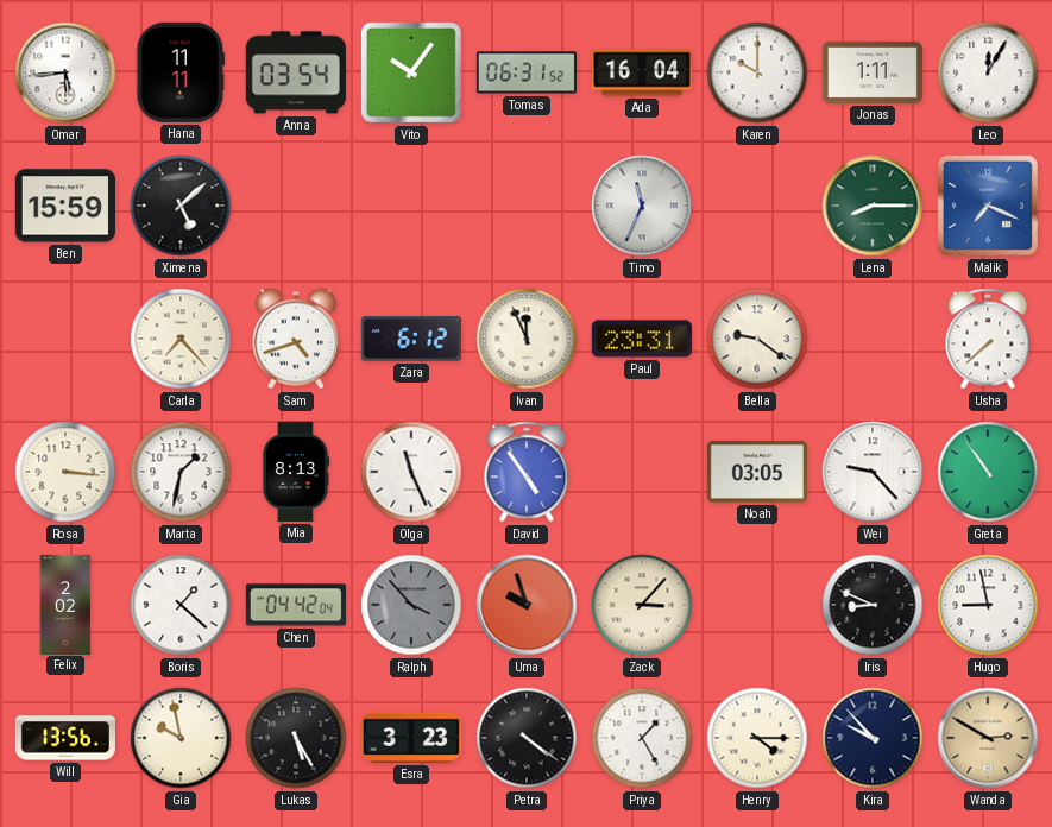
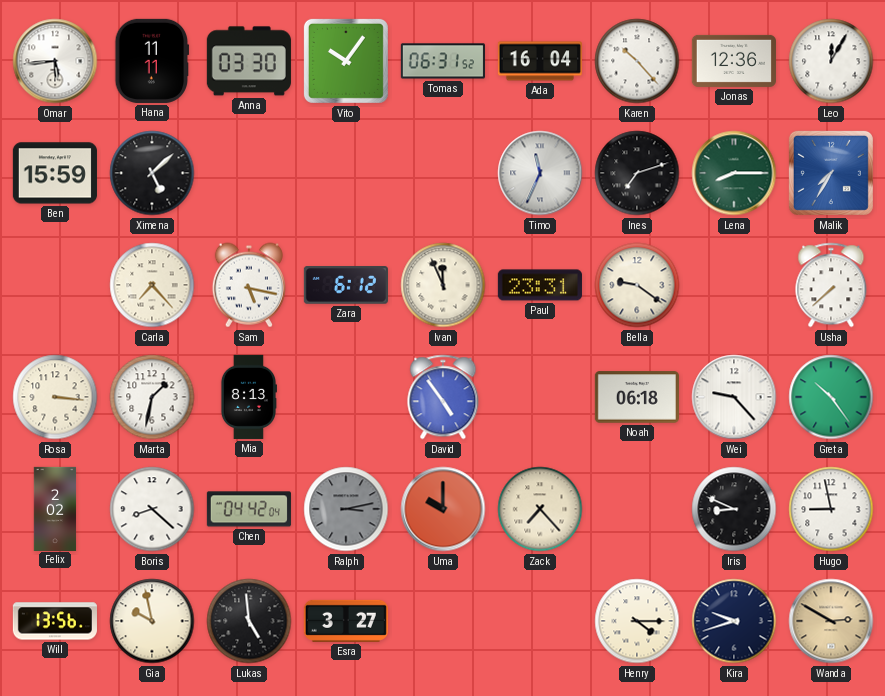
Anna: 03:54 -> 03:30
Karen: 10:00 -> 10:23
Jonas: 1:11 -> 12:36
Ines: none -> 7:12
Malik: 7:19 -> 7:35
Sam: 4:42 -> 5:17
Olga: 11:26 -> none
Noah: 03:05 -> 06:18
Greta: 10:54 -> 10:24
Boris: 1:22 -> 8:22
Ralph: 3:53 -> 3:13
Uma: 9:57 -> 10:00
Zack: 3:07 -> 7:23
Lukas: 5:25 -> 4:59
Esra: 3:23 -> 3:27
Petra: 4:21 -> none
Priya: 1:25 -> none
Kira: 9:53 -> 9:42
